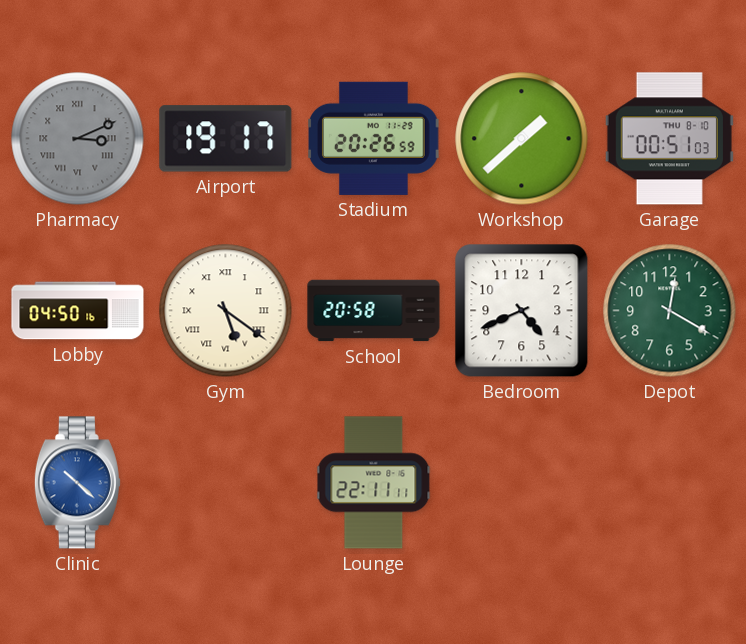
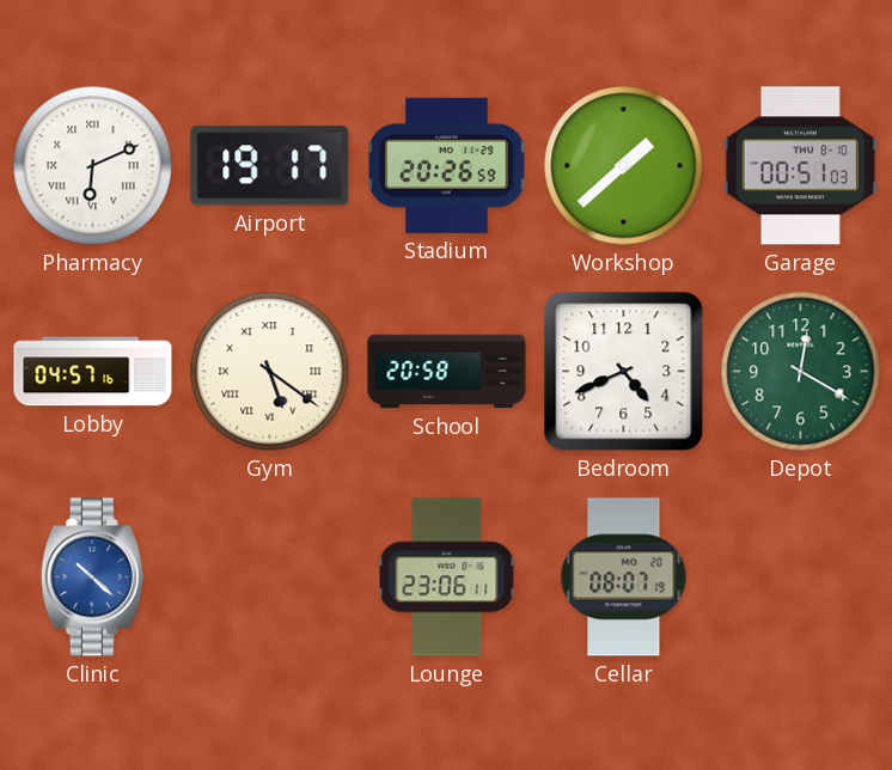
Pharmacy: 3:11 -> 6:11
Pharmacy dial: grey -> white
Lobby: 04:50 -> 04:57
Lounge: 22:11 -> 23:06
Cellar: none -> 08:07
